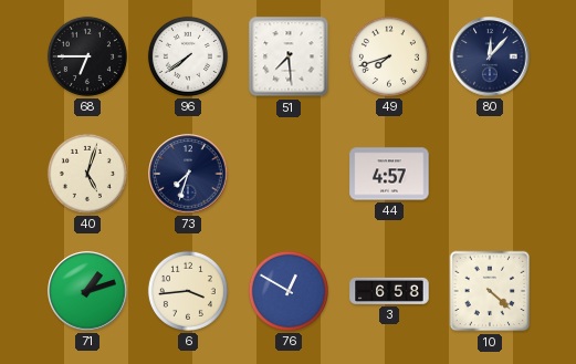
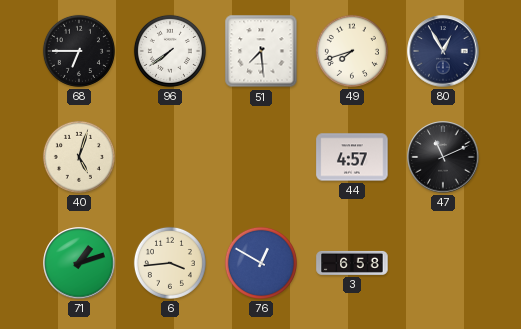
80: 12:07 -> 12:55
73: 7:33 -> none
47: none -> 11:11
10: 4:22 -> none
